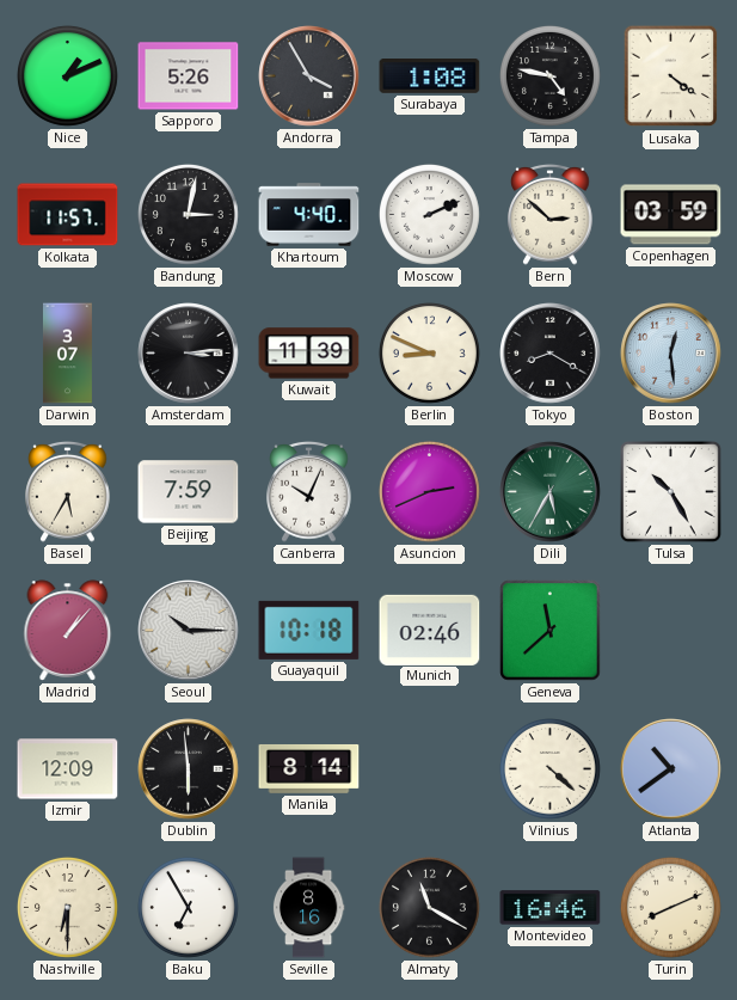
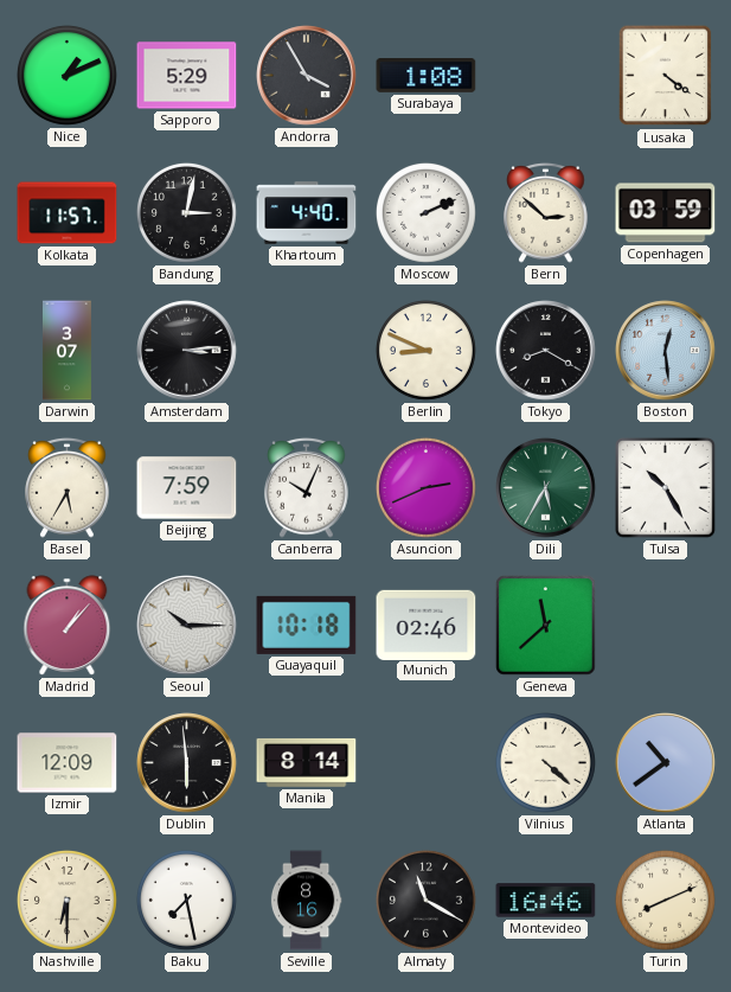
Sapporo: 5:26 -> 5:29
Tampa: 4:47 -> none
Kuwait: 11:39 -> none
Baku: 6:55 -> 7:28
